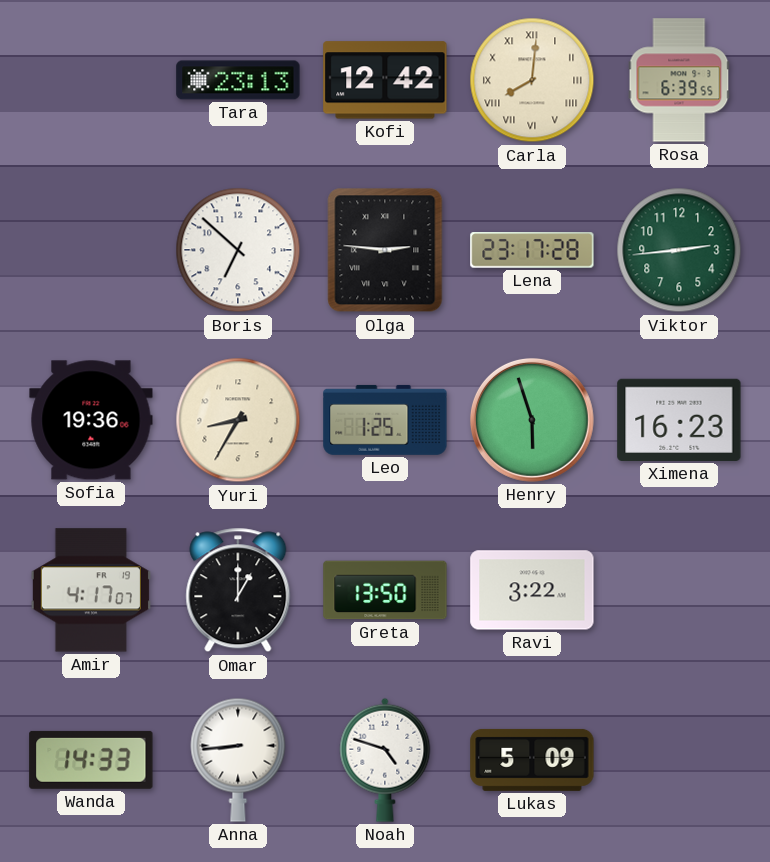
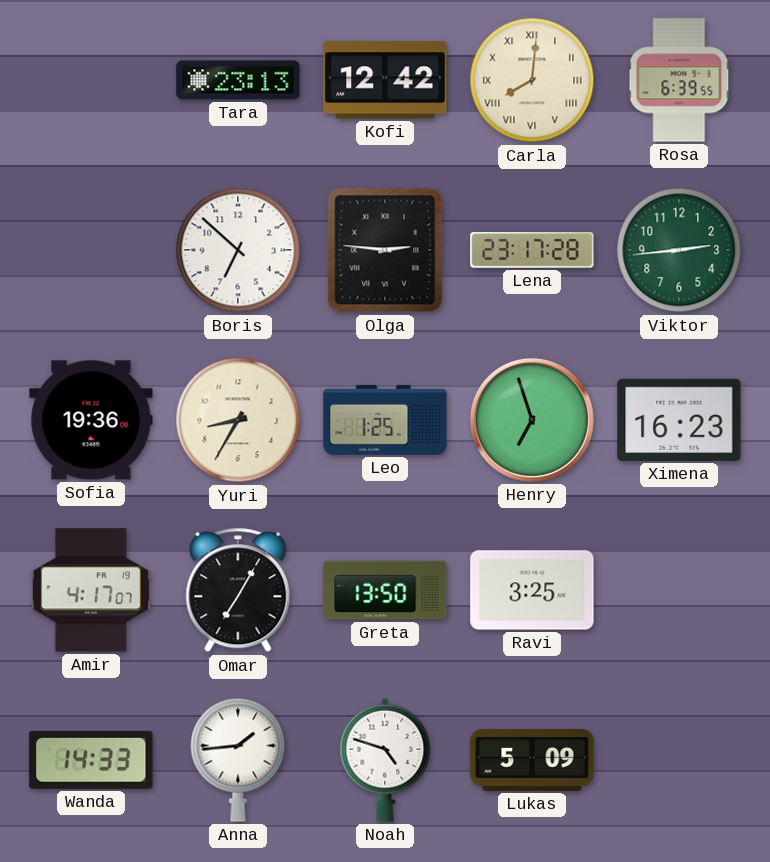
Henry: 5:57 -> 6:57
Omar: 1:00 -> 7:05
Ravi: 3:22 -> 3:25
Anna: 8:44 -> 1:44
